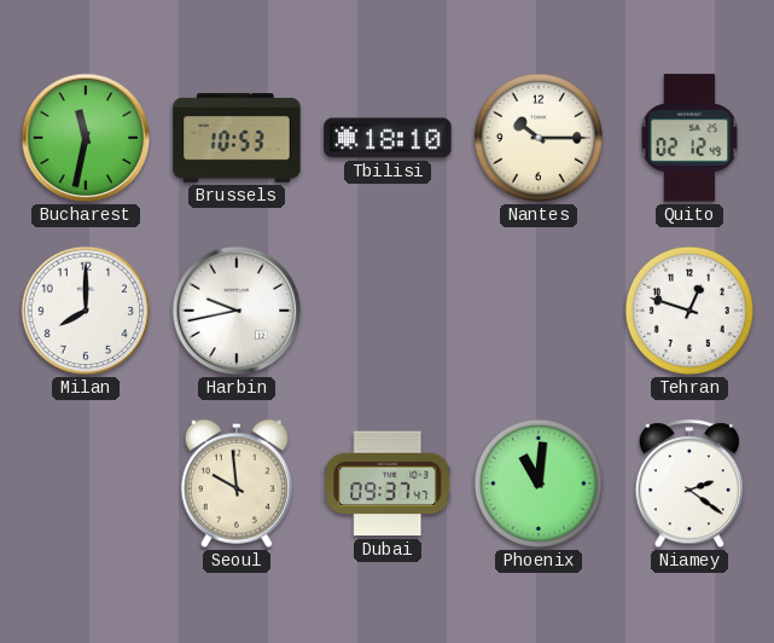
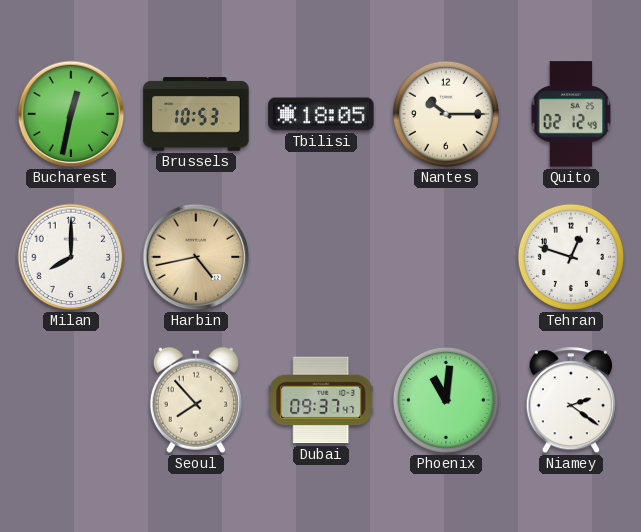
Bucharest: 11:32 -> 12:32
Tbilisi: 18:10 -> 18:05
Harbin: 9:43 -> 4:43
Harbin dial: white -> champagne
Seoul: 9:59 -> 7:53
